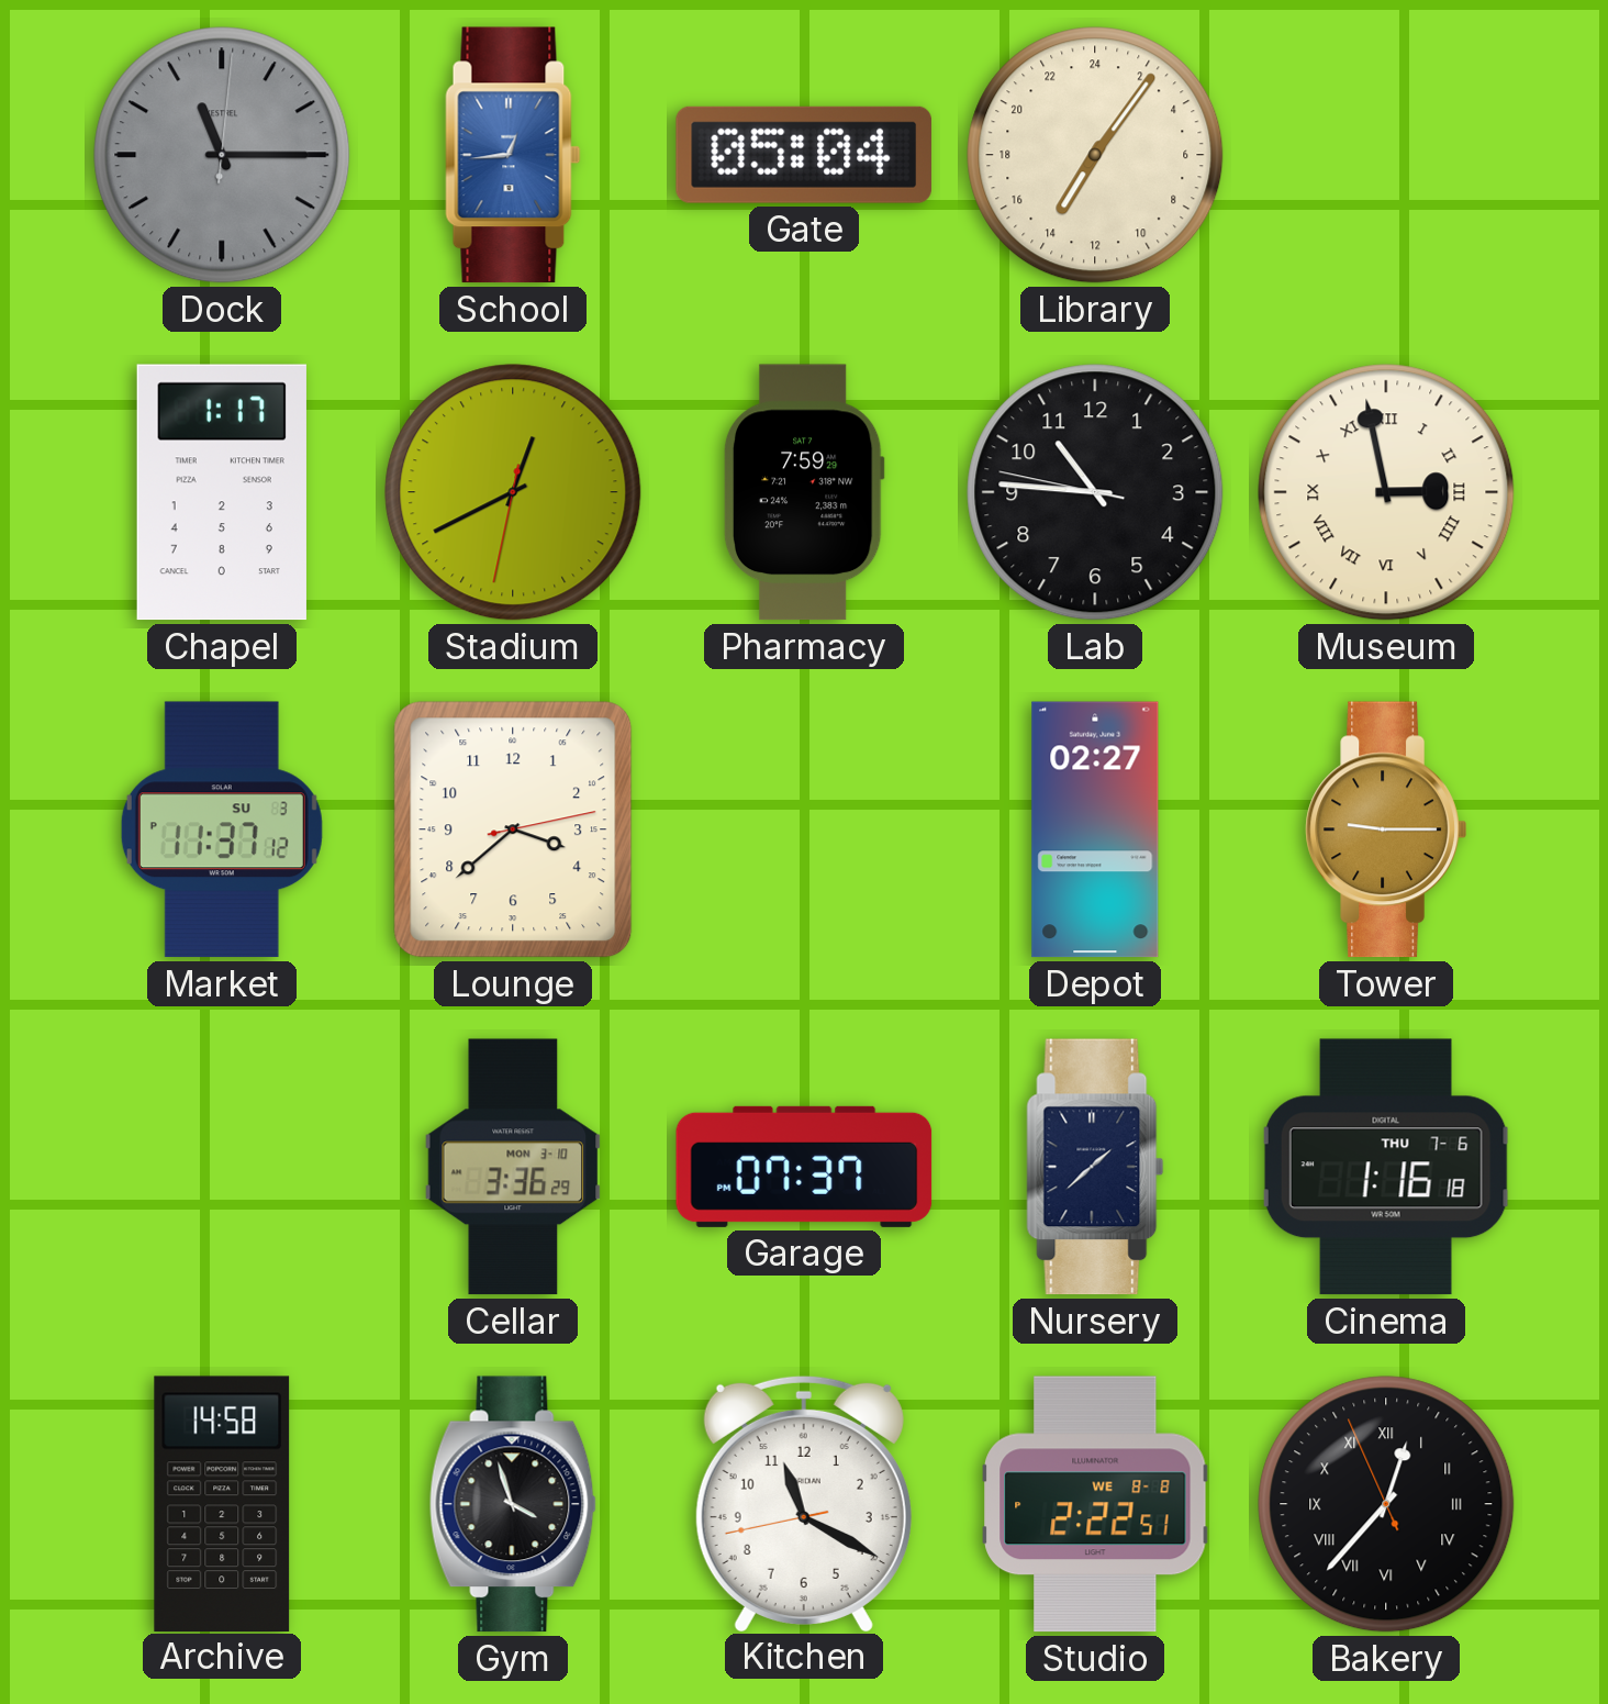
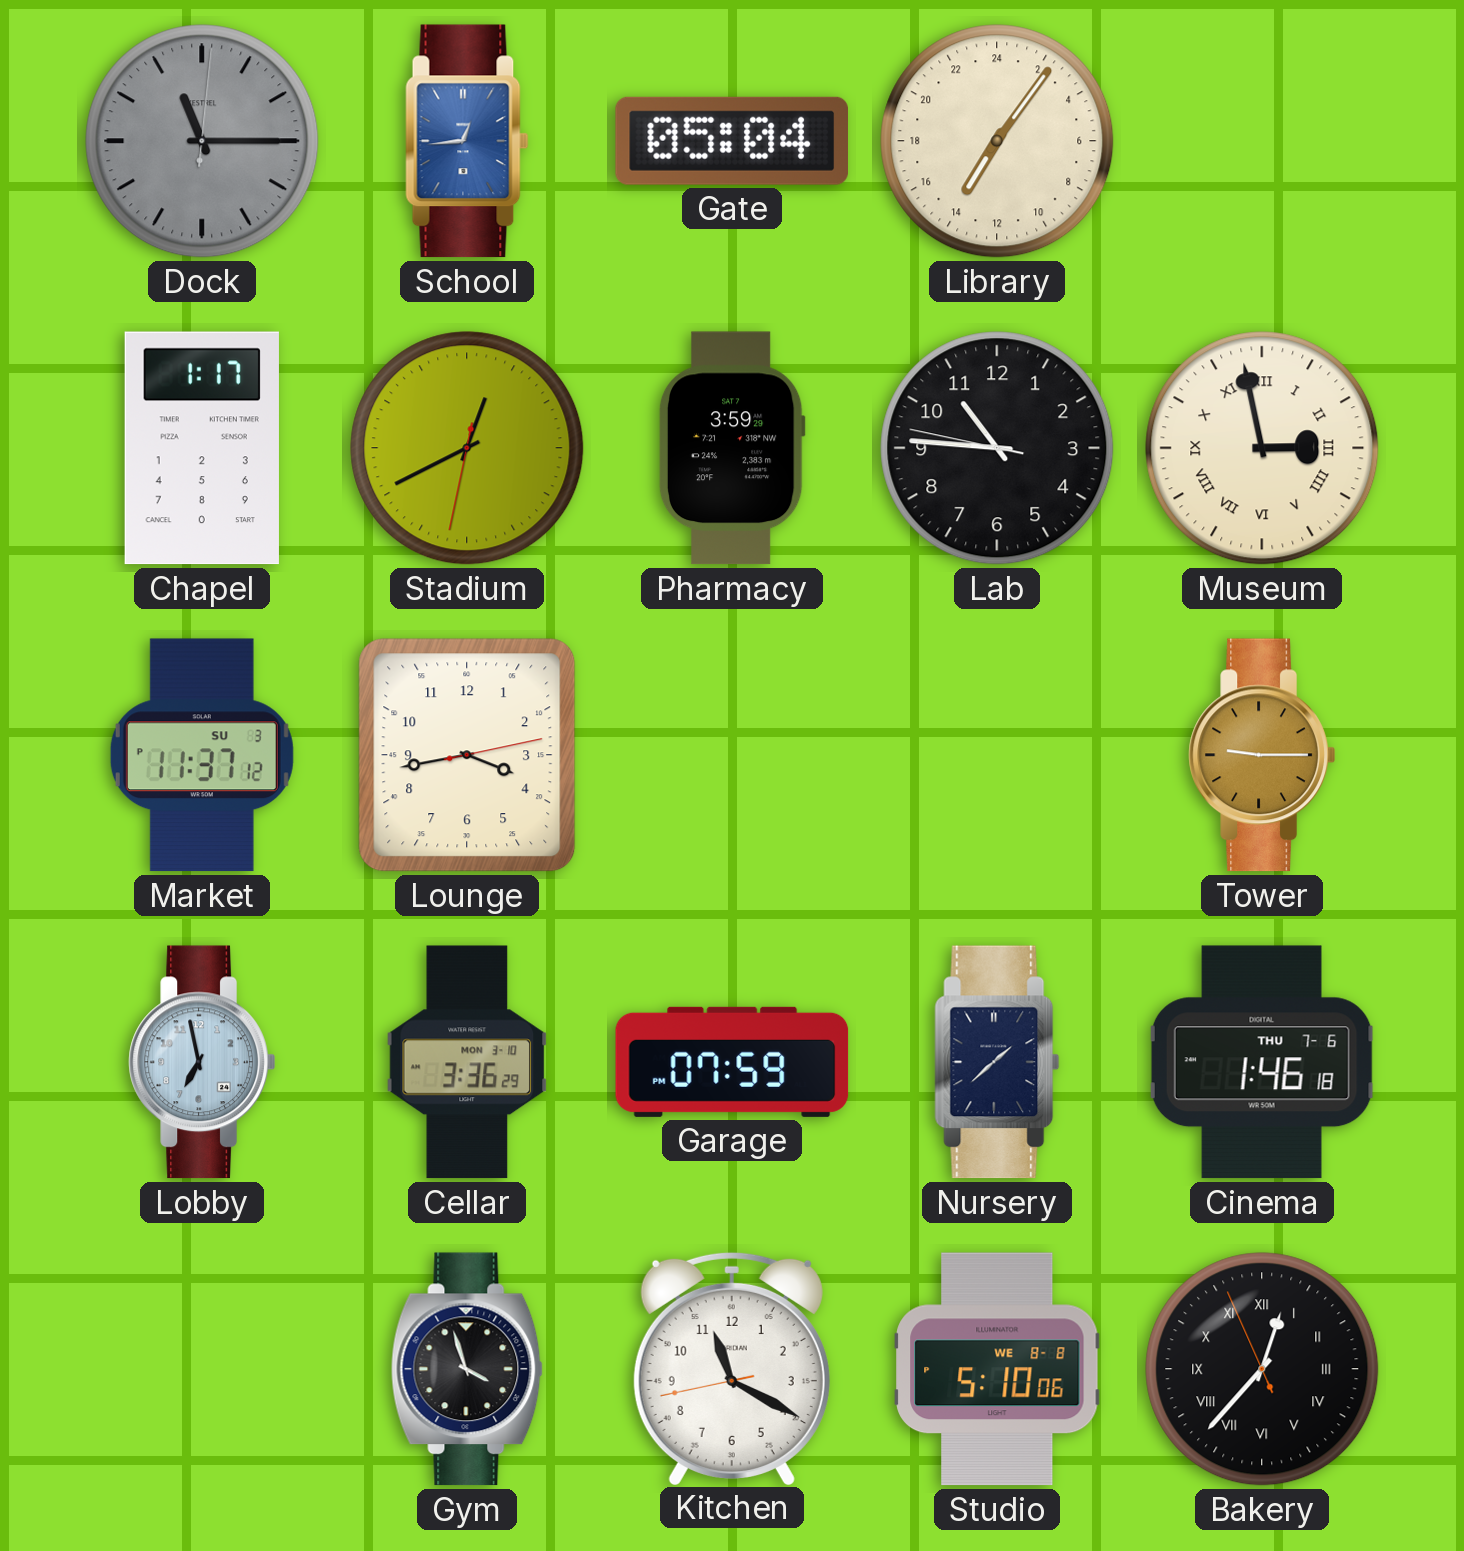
Pharmacy: 7:59 -> 3:59
Lounge: 3:38 -> 3:43
Depot: 02:27 -> none
Lobby: none -> 6:58
Garage: 07:37 -> 07:59
Cinema: 1:16 -> 1:46
Archive: 14:58 -> none
Studio: 2:22 -> 5:10
